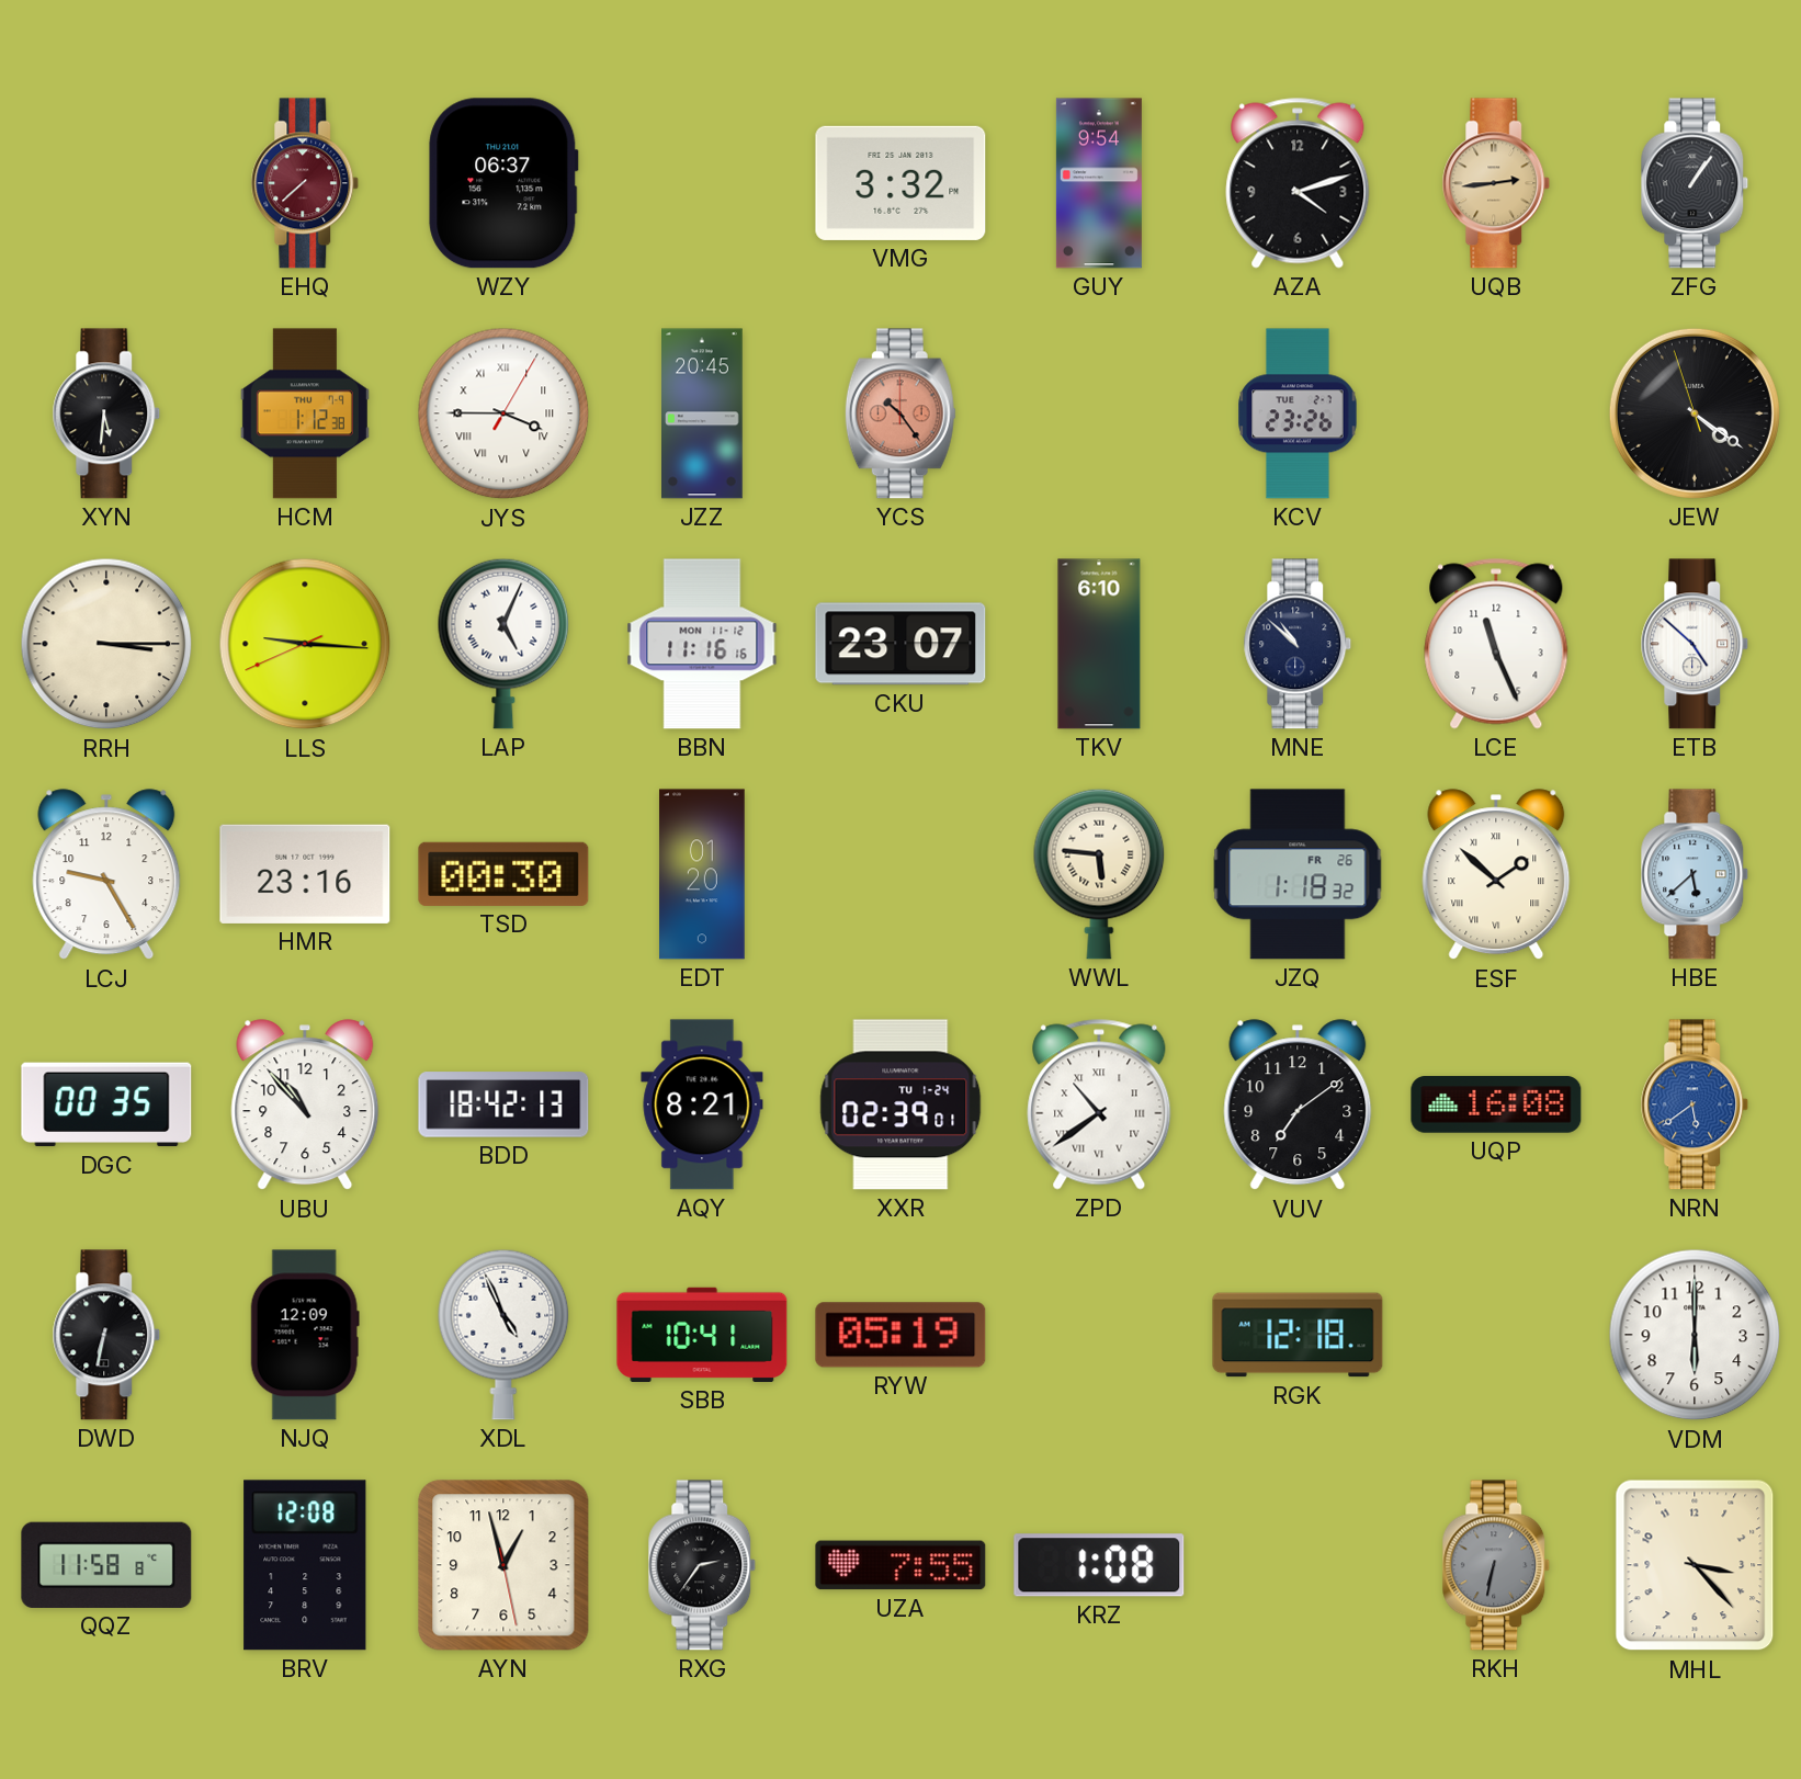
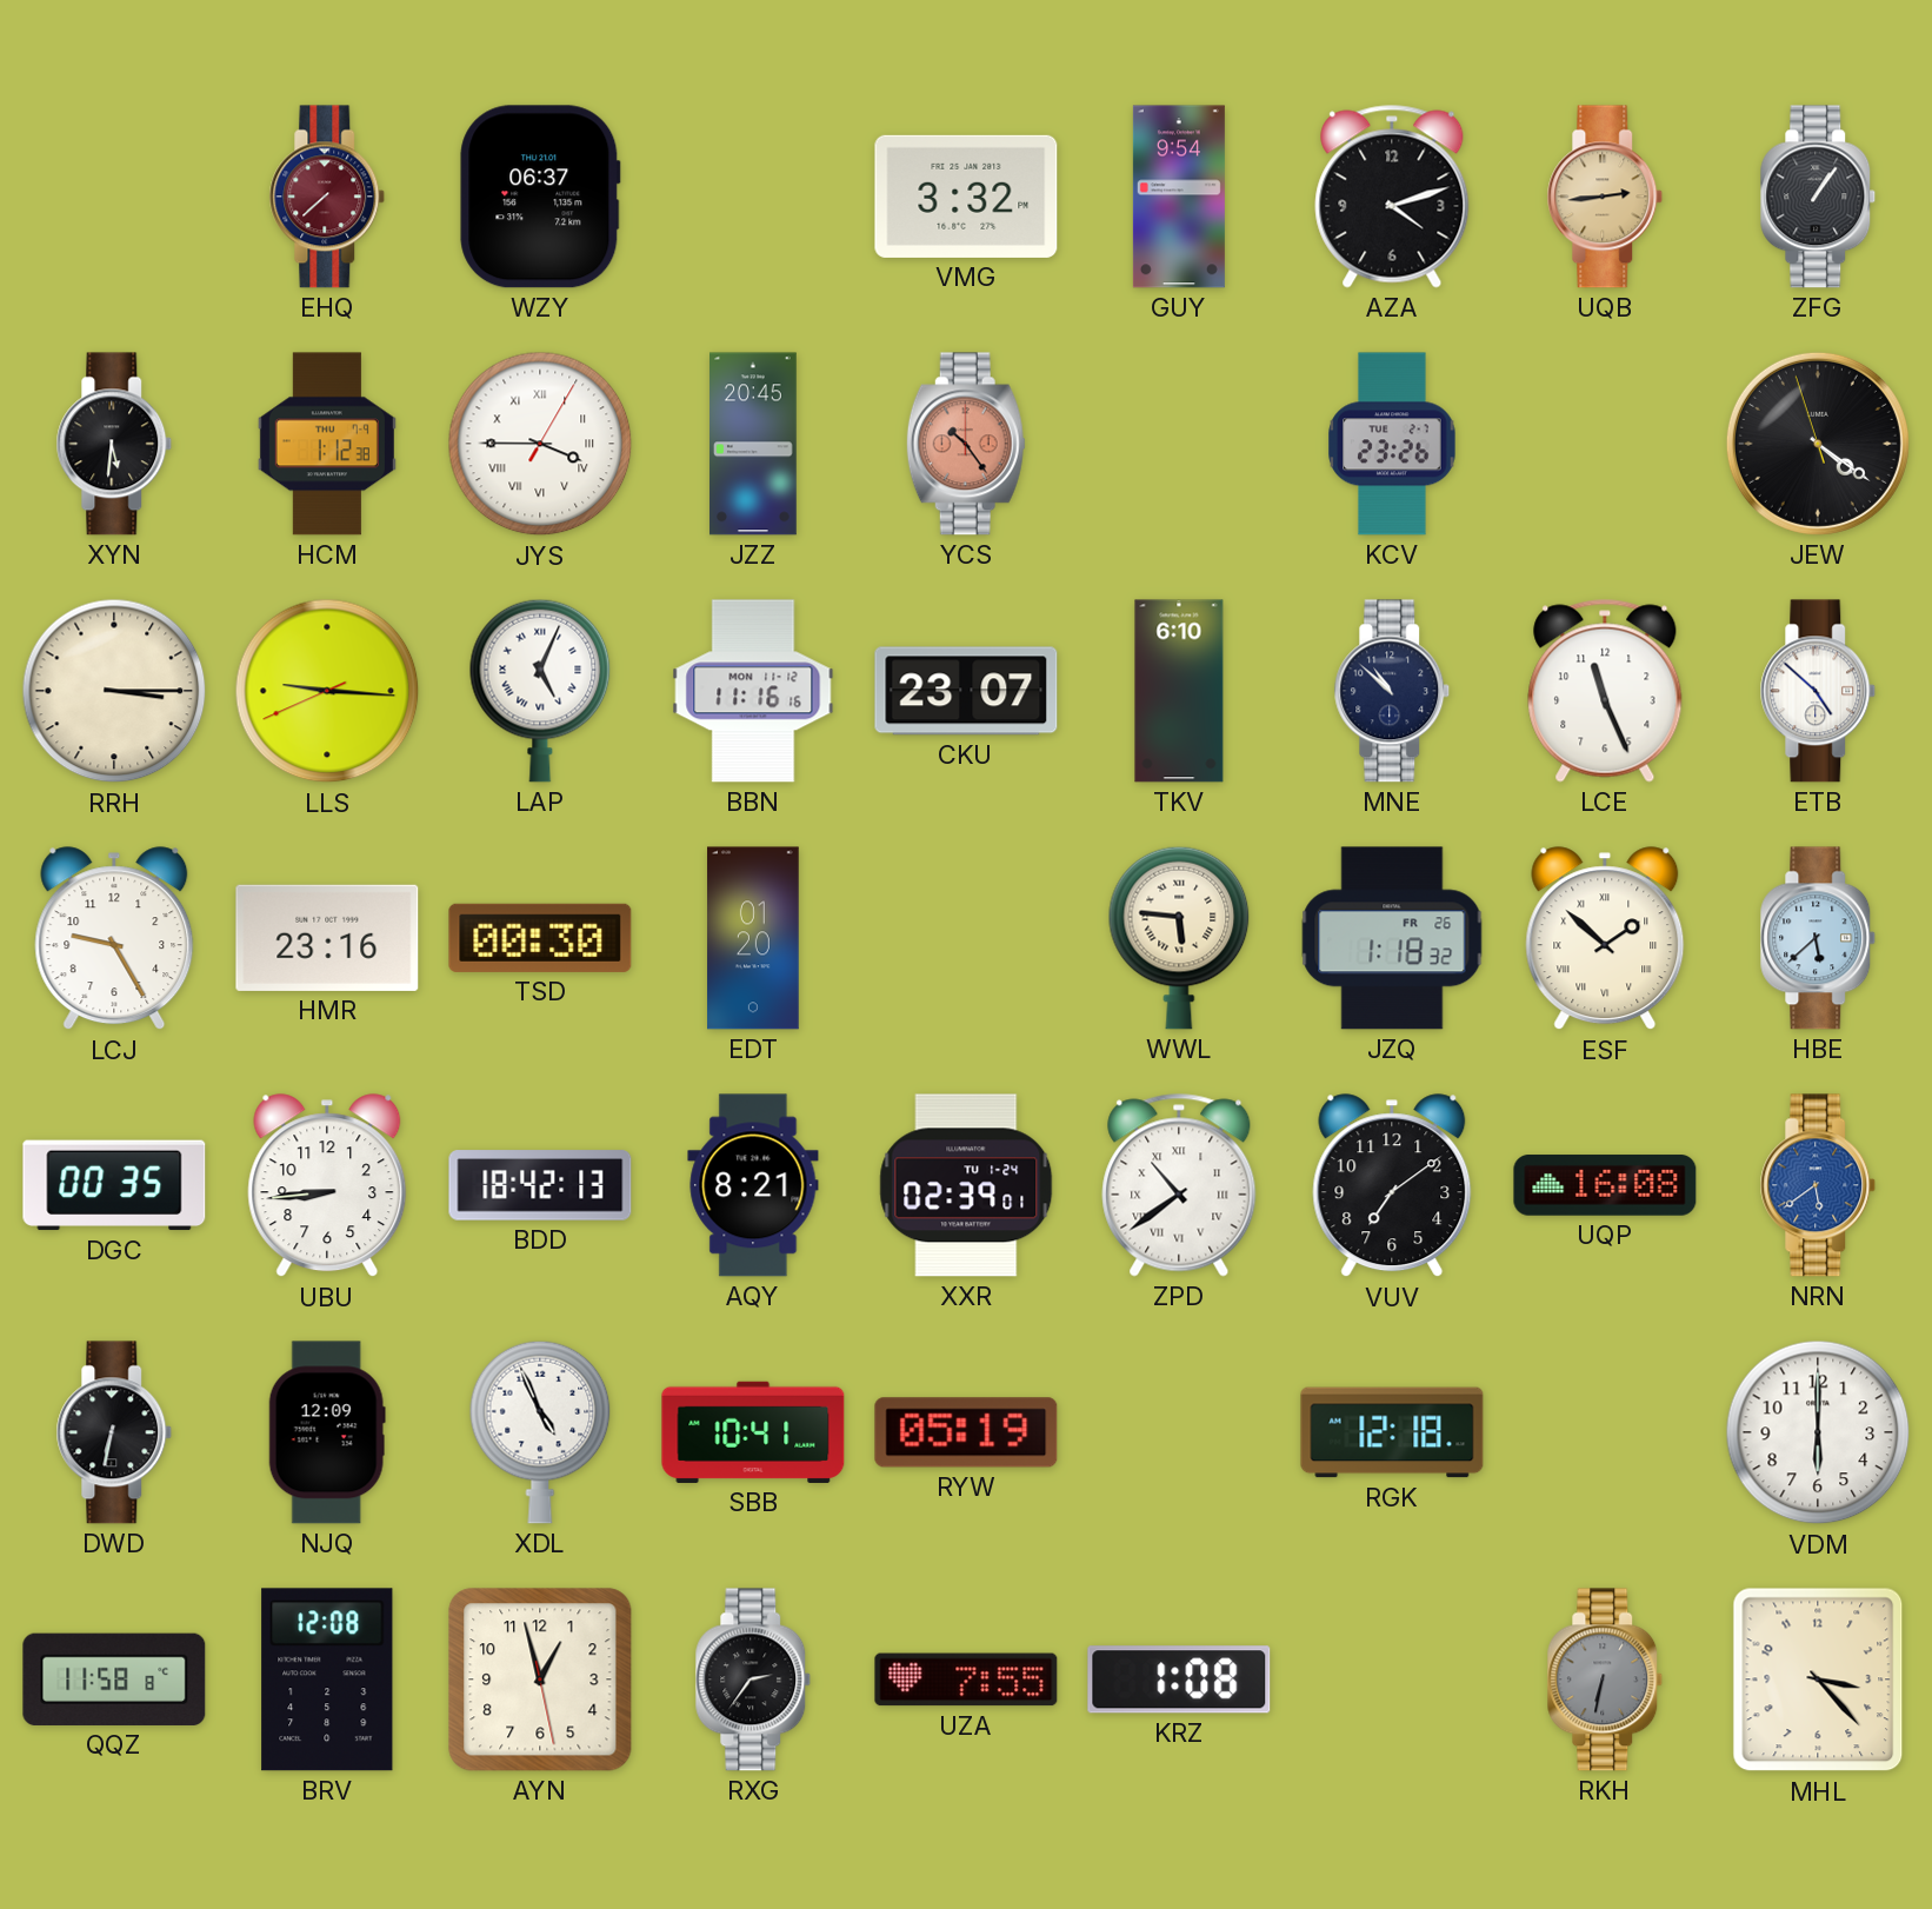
UBU: 10:53 -> 8:44
